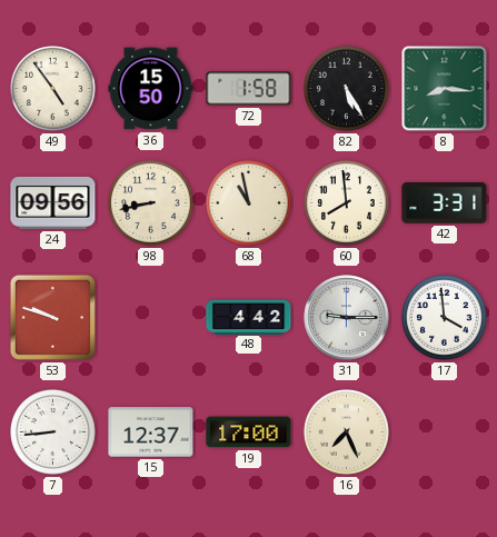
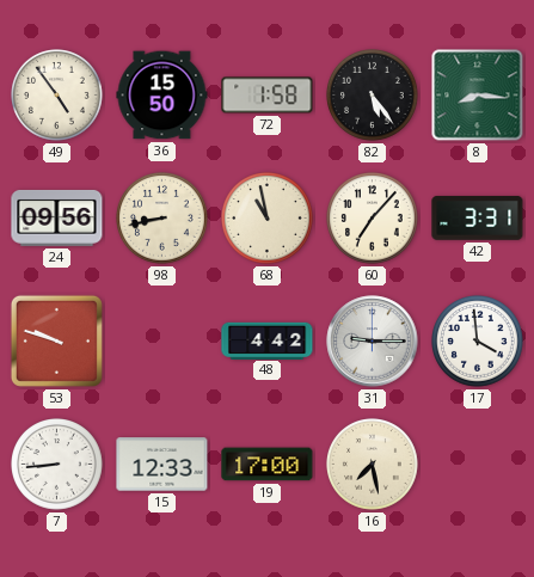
82: 5:25 -> 5:24
60: 7:59 -> 7:07
15: 12:37 -> 12:33
16: 7:26 -> 7:28
